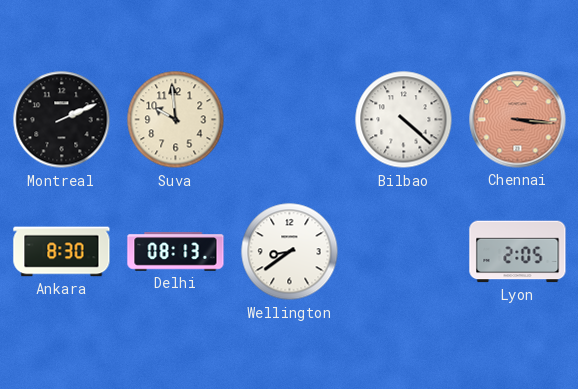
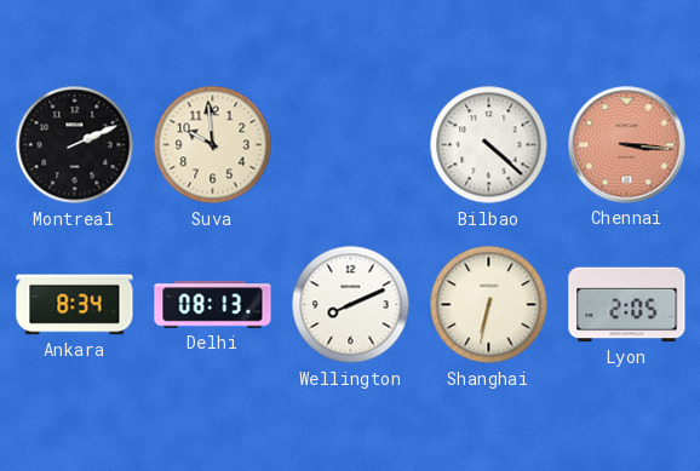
Ankara: 8:30 -> 8:34
Wellington: 8:39 -> 8:11
Shanghai: none -> 6:32
